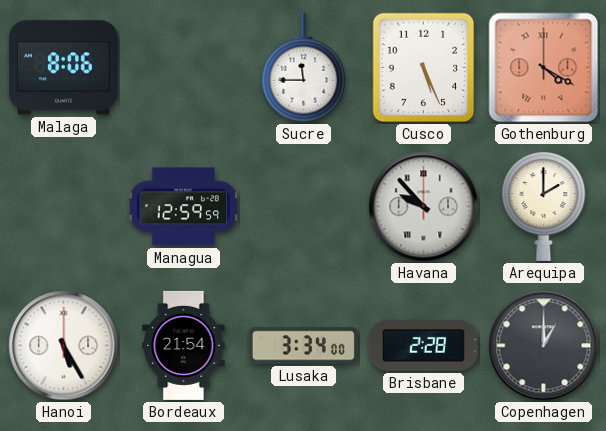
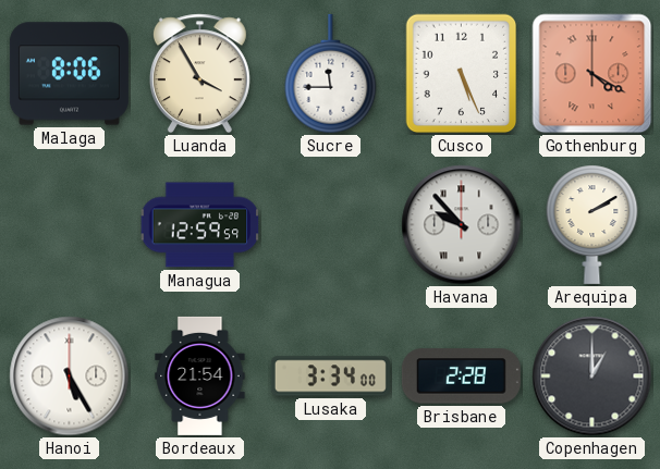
Luanda: none -> 3:55
Arequipa: 2:00 -> 2:10
